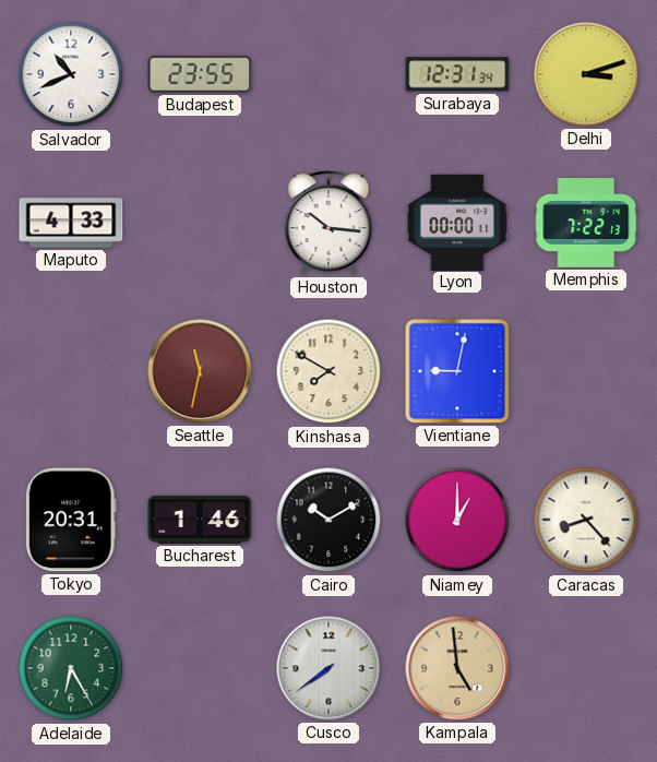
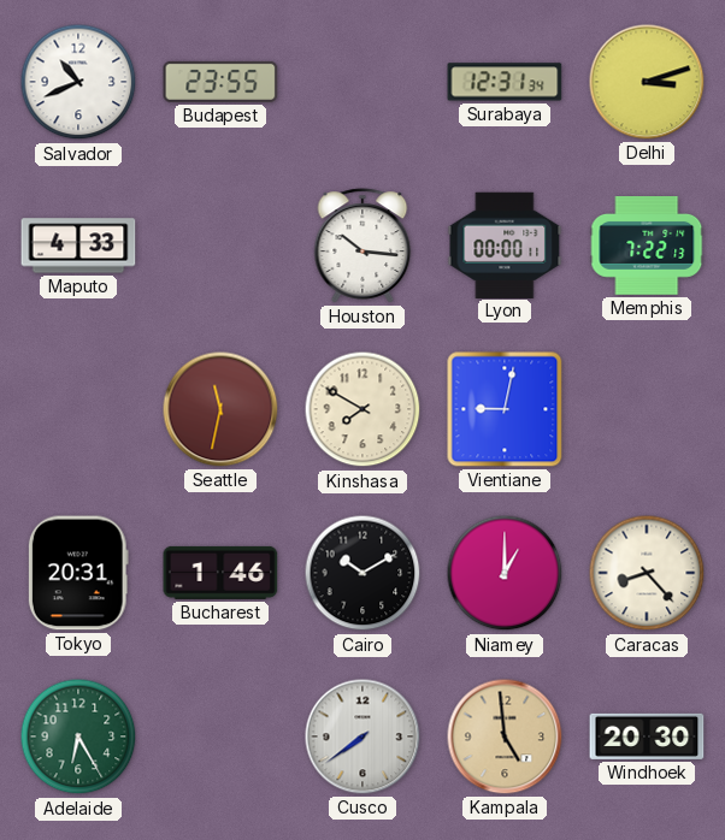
Windhoek: none -> 20:30
